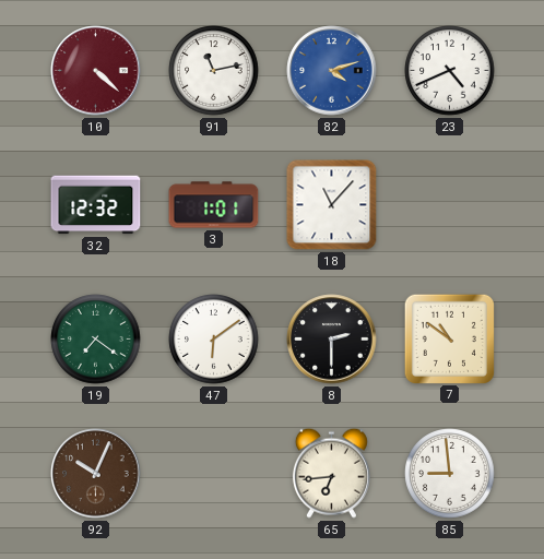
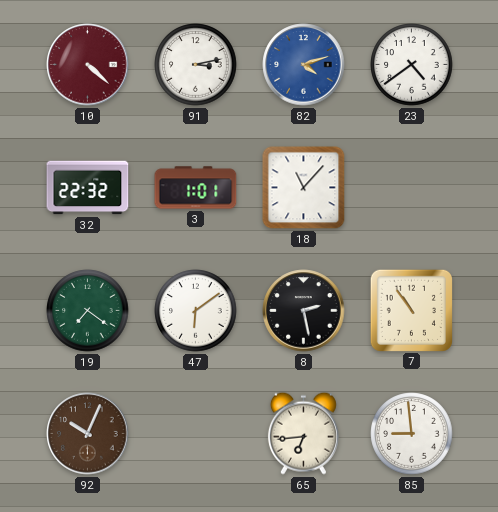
91: 11:13 -> 3:13
23: 4:41 -> 4:39
32: 12:32 -> 22:32
8: 2:30 -> 2:28
7: 10:51 -> 10:54
